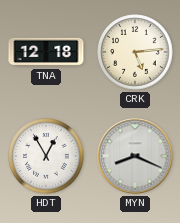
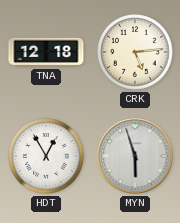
MYN: 8:19 -> 5:57
